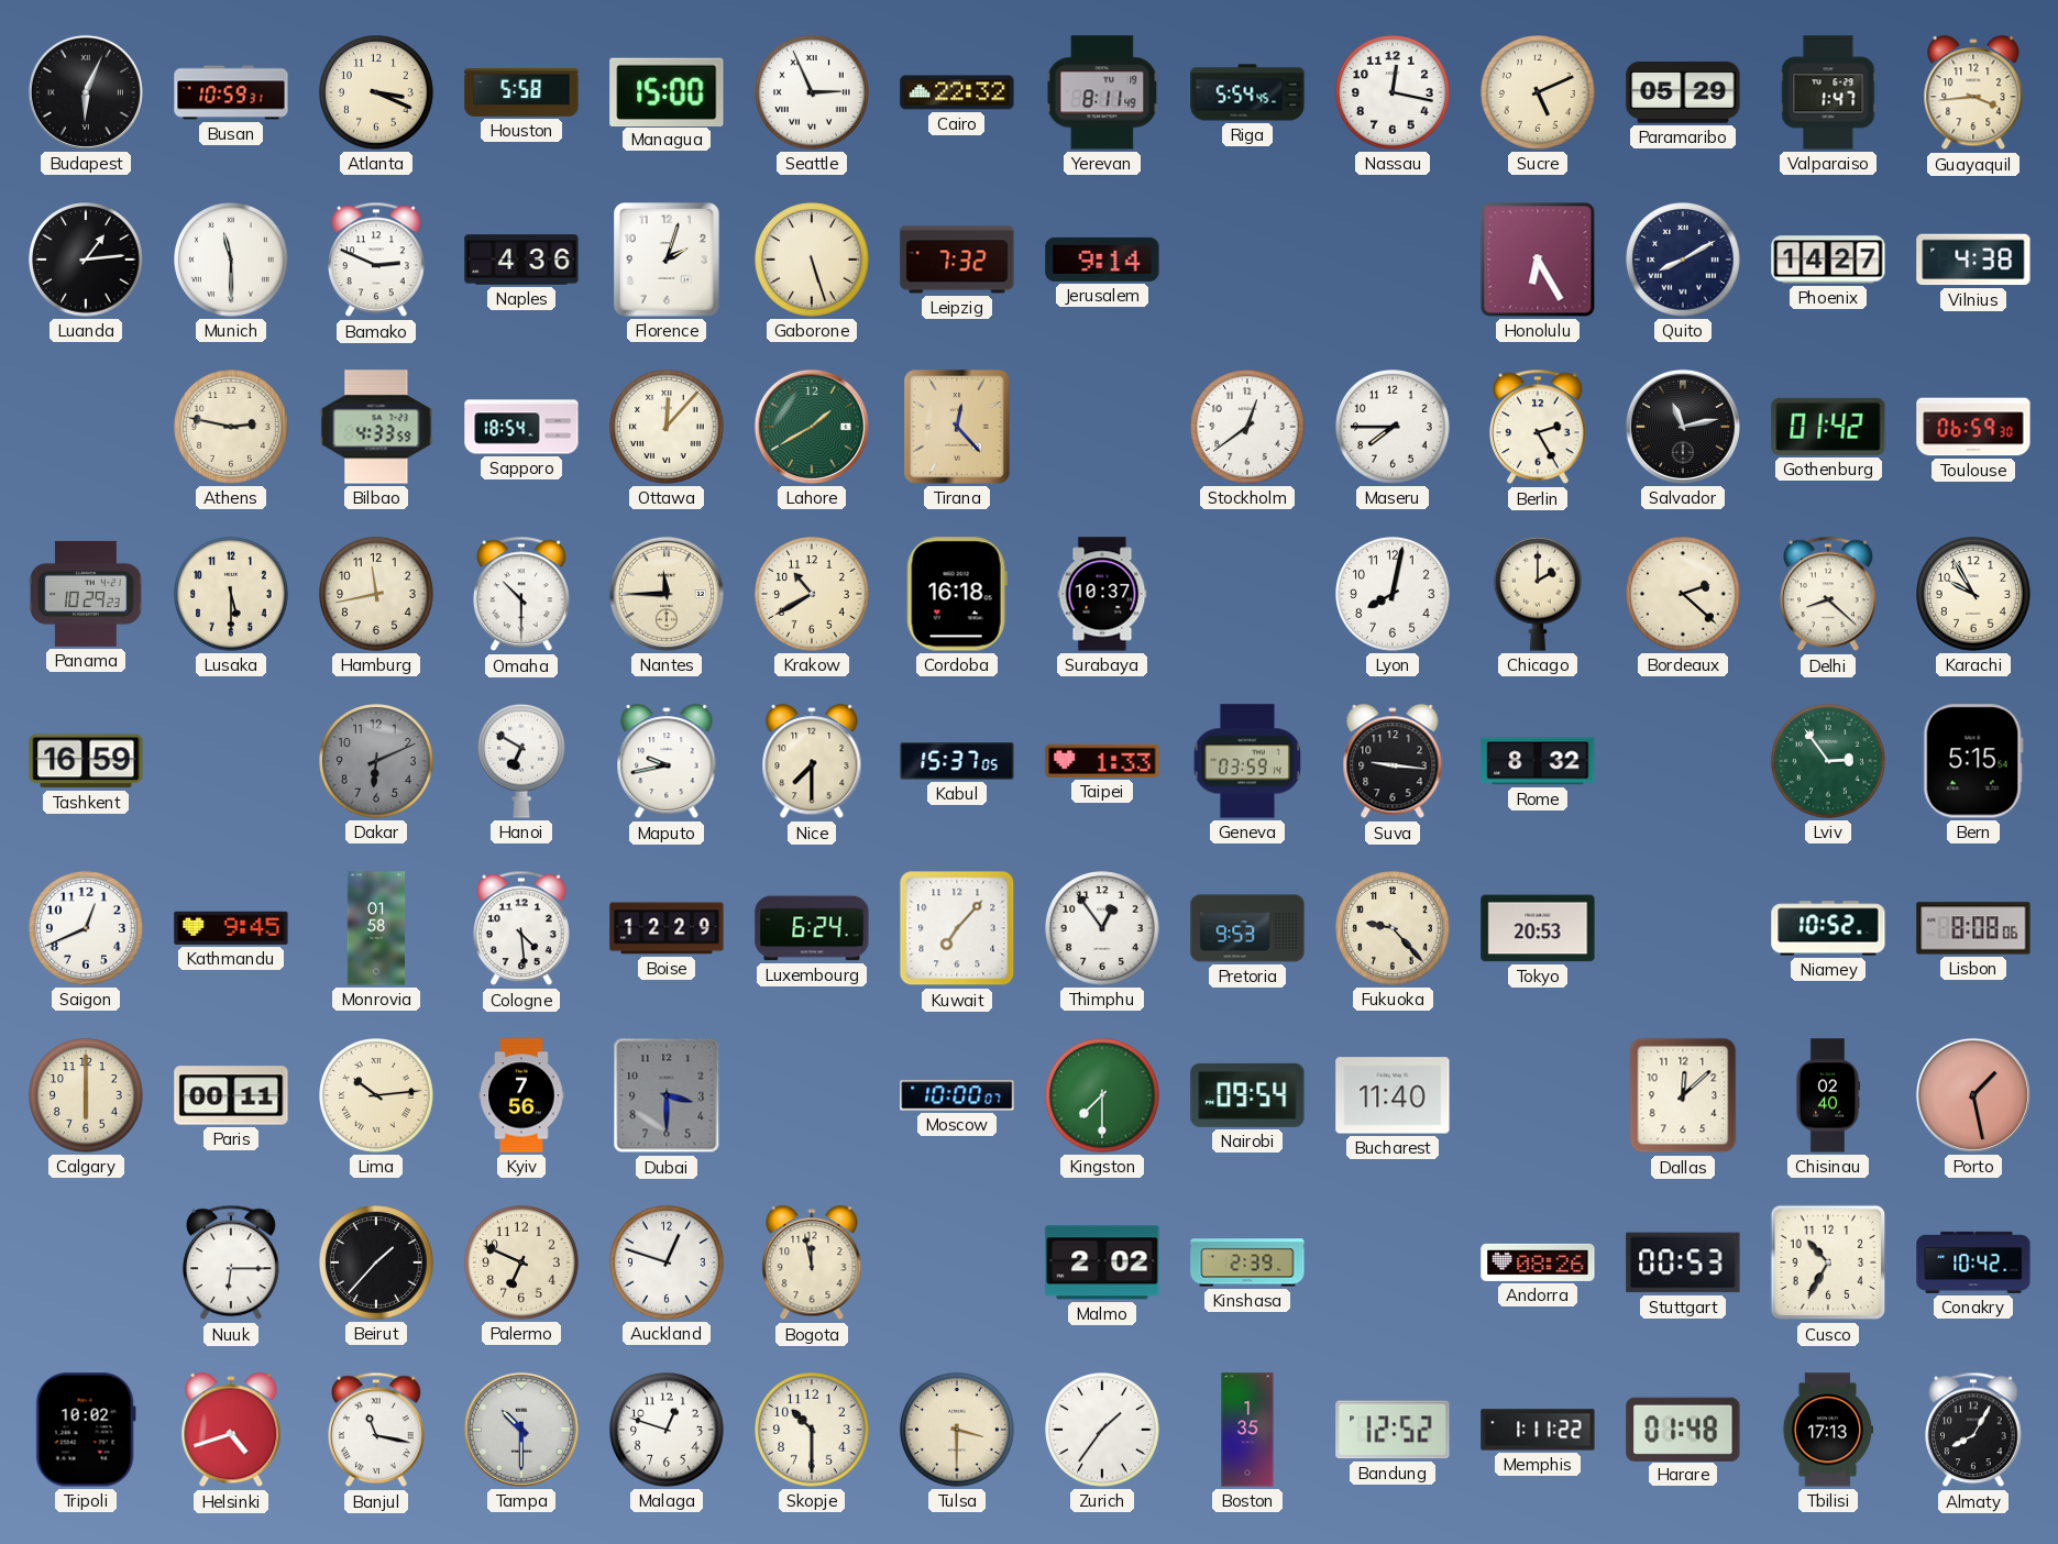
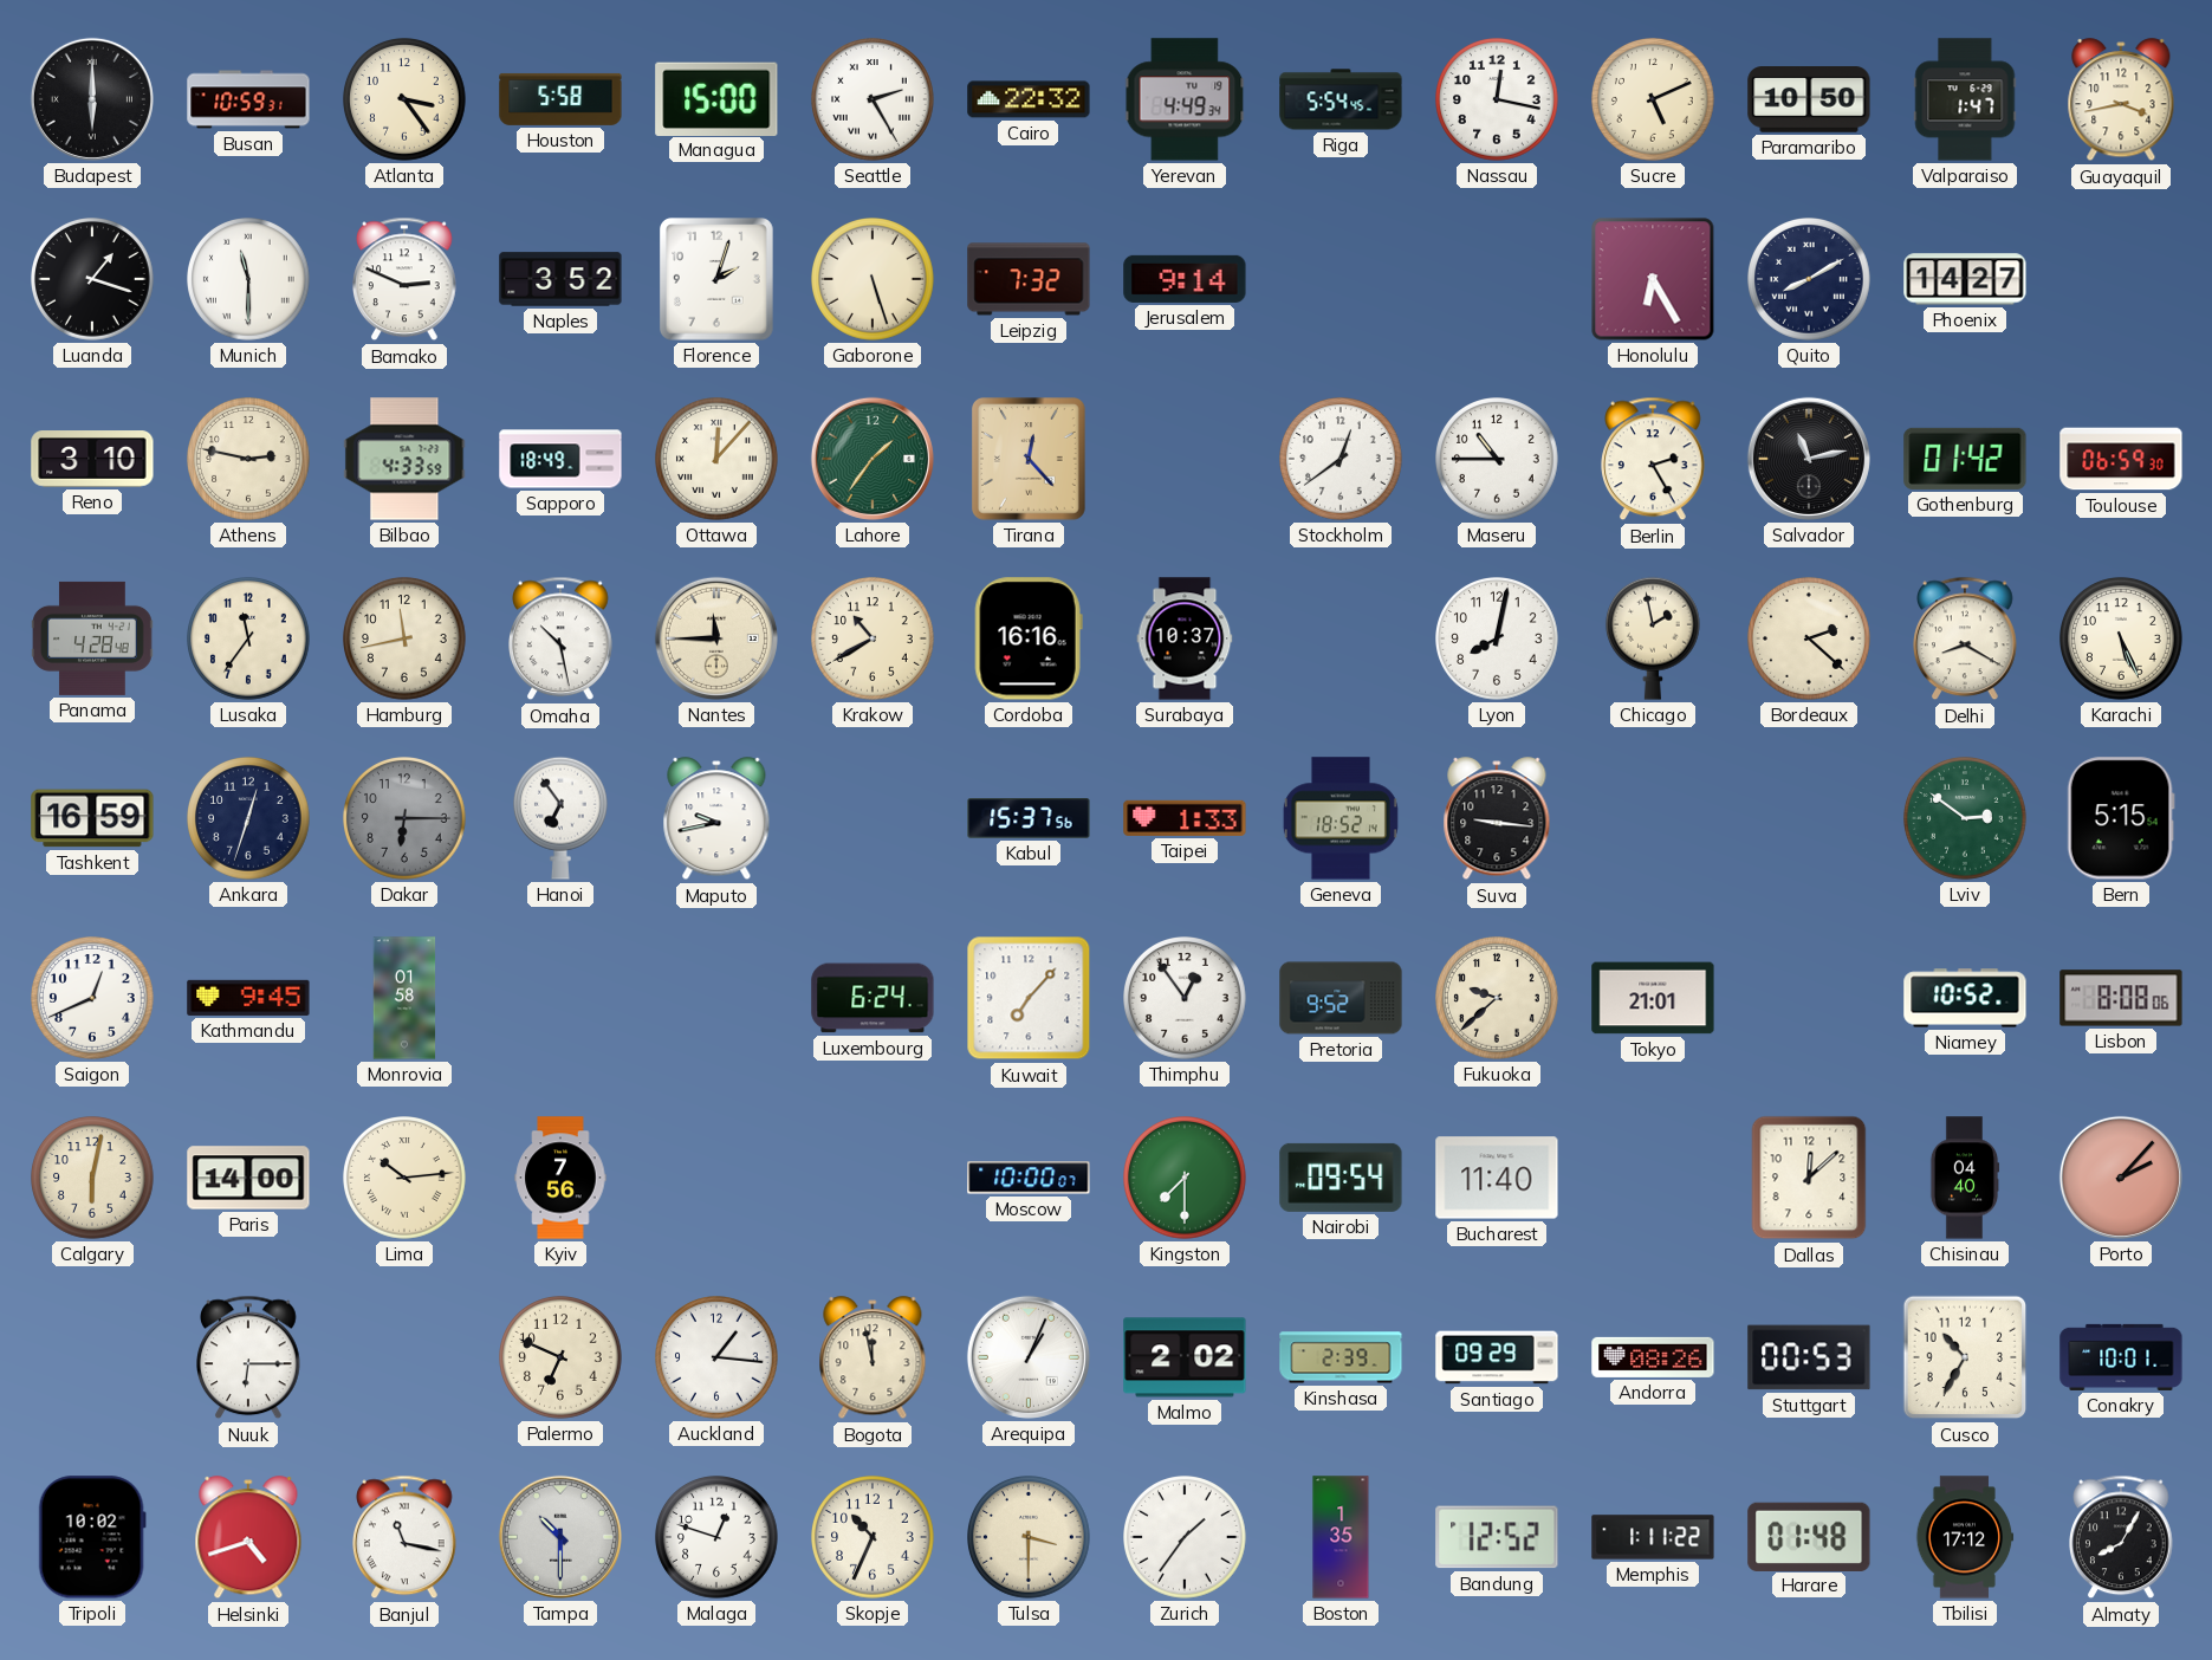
Budapest: 6:04 -> 6:00
Atlanta: 3:19 -> 3:24
Seattle: 2:56 -> 2:25
Yerevan: 8:11 -> 4:49
Paramaribo: 05:29 -> 10:50
Guayaquil: 3:44 -> 3:43
Luanda: 1:14 -> 1:18
Naples: 4:36 -> 3:52
Vilnius: 4:38 -> none
Reno: none -> 3:10
Sapporo: 18:54 -> 18:49
Lahore: 1:40 -> 1:36
Maseru: 7:45 -> 10:45
Panama: 10:29 -> 4:28
Lusaka: 5:30 -> 11:36
Omaha: 10:30 -> 10:28
Cordoba: 16:18 -> 16:16
Chicago: 2:00 -> 1:58
Delhi: 8:22 -> 8:20
Karachi: 9:55 -> 5:26
Ankara: none -> 12:33
Dakar: 6:11 -> 6:15
Hanoi: 6:50 -> 6:54
Nice: 7:30 -> none
Kabul: 15:37:05 -> 15:37:56
Geneva: 03:59 -> 18:52
Rome: 8:32 -> none
Lviv: 2:54 -> 2:51
Cologne: 4:29 -> none
Boise: 12:29 -> none
Pretoria: 9:53 -> 9:52
Fukuoka: 9:23 -> 9:38
Tokyo: 20:53 -> 21:01
Calgary: 6:00 -> 6:02
Paris: 00:11 -> 14:00
Dubai: 3:30 -> none
Chisinau: 02:40 -> 04:40
Porto: 1:28 -> 2:07
Beirut: 1:37 -> none
Auckland: 12:48 -> 1:16
Arequipa: none -> 1:04
Santiago: none -> 09:29
Conakry: 10:42 -> 10:01
Skopje: 10:30 -> 10:34
Tbilisi: 17:13 -> 17:12
